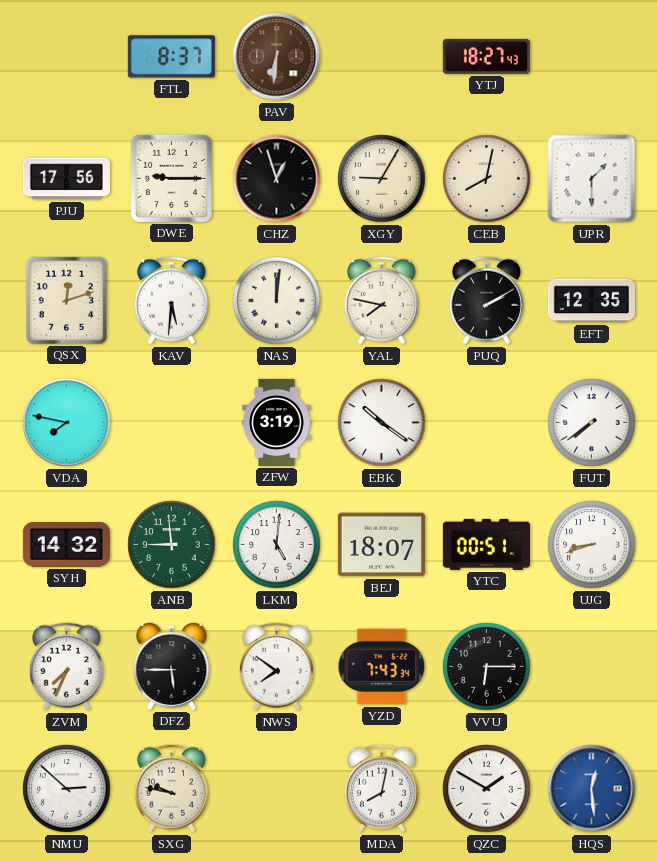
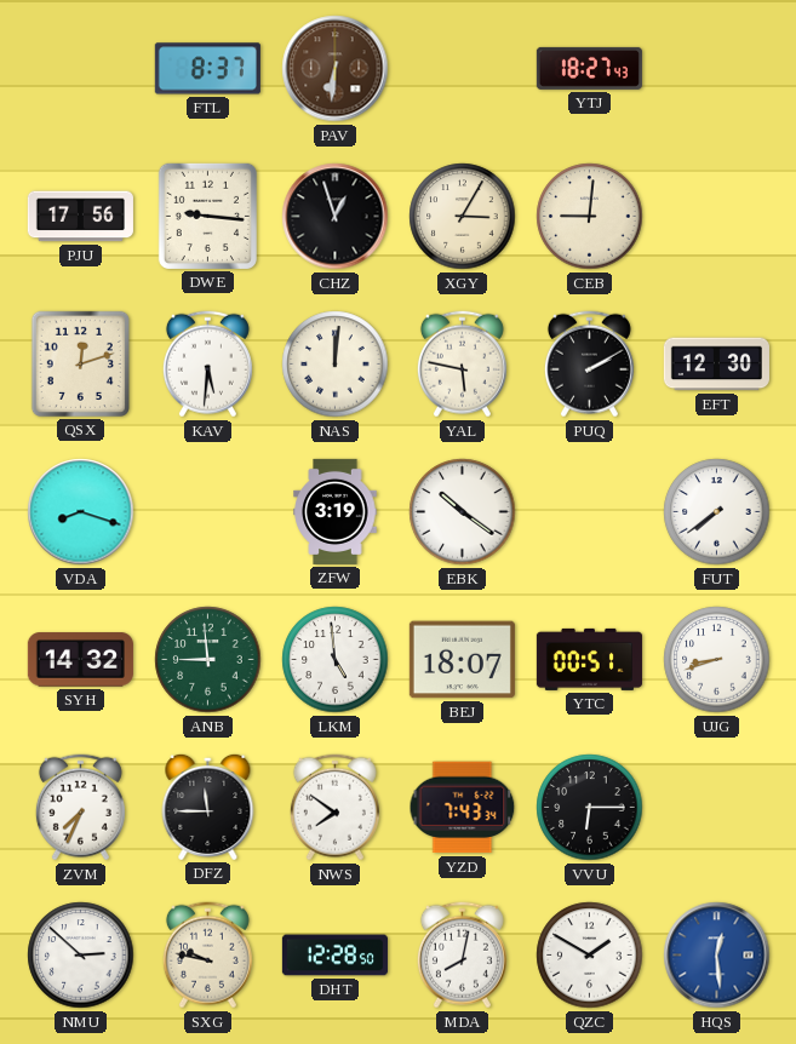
DWE: 9:15 -> 9:16
XGY: 9:05 -> 3:05
CEB: 8:02 -> 9:01
UPR: 1:30 -> none
YAL: 7:47 -> 5:47
EFT: 12:35 -> 12:30
VDA: 7:47 -> 8:18
LKM: 5:01 -> 4:59
DFZ: 5:45 -> 11:45
DHT: none -> 12:28
